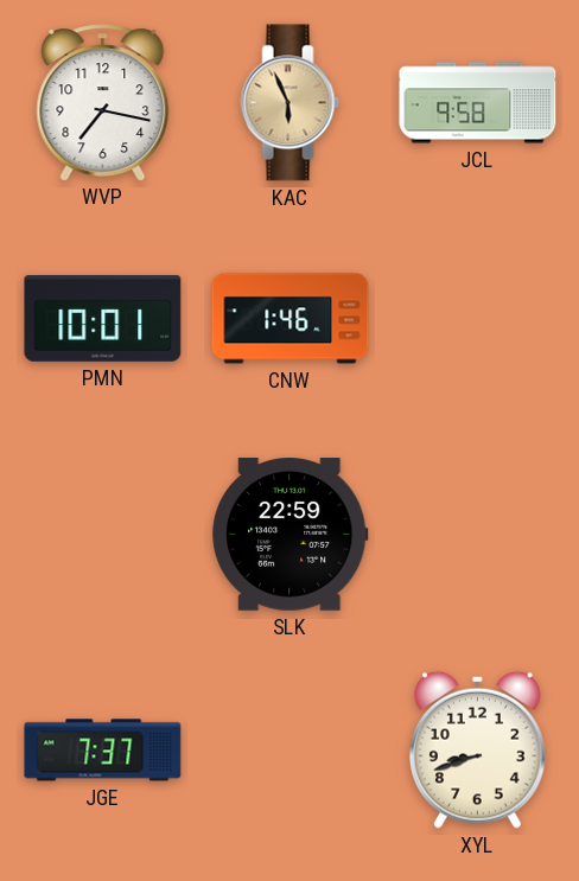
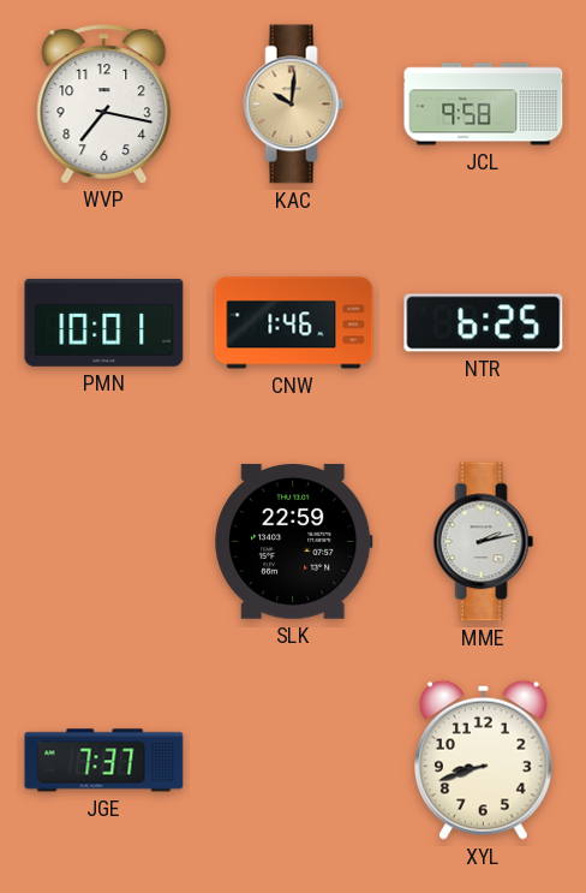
KAC: 5:56 -> 10:01
NTR: none -> 6:25
MME: none -> 2:13
